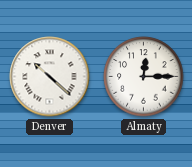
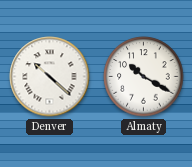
Almaty: 12:15 -> 10:20
